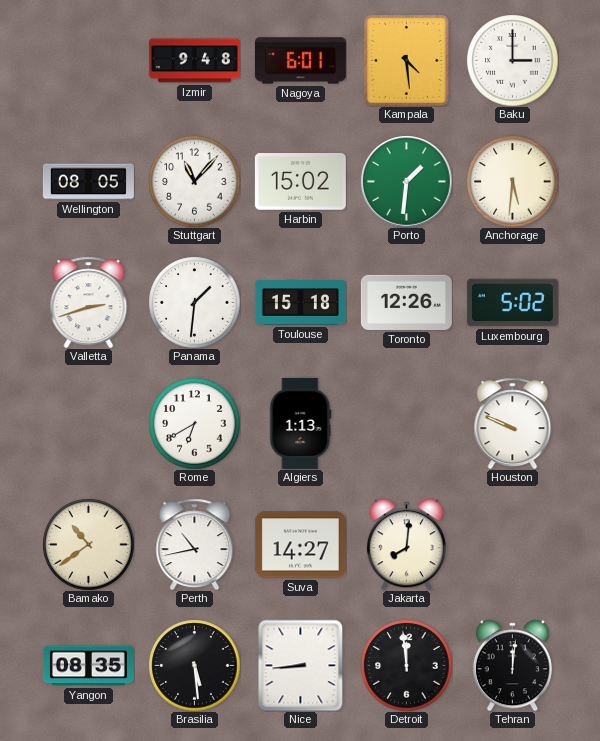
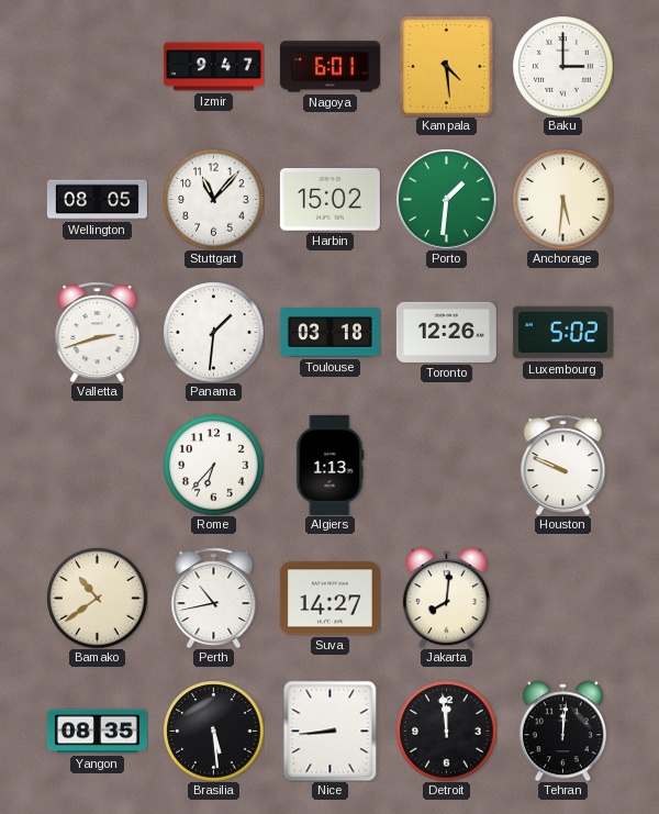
Izmir: 9:48 -> 9:47
Toulouse: 15:18 -> 03:18
Rome: 6:40 -> 6:37
